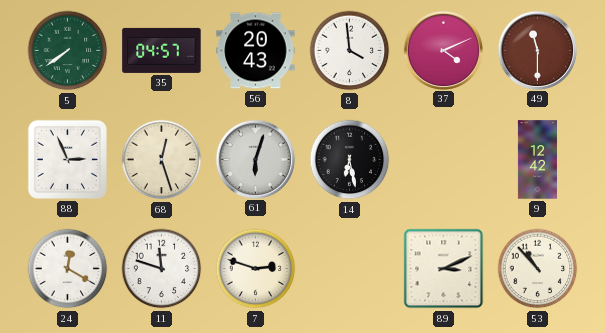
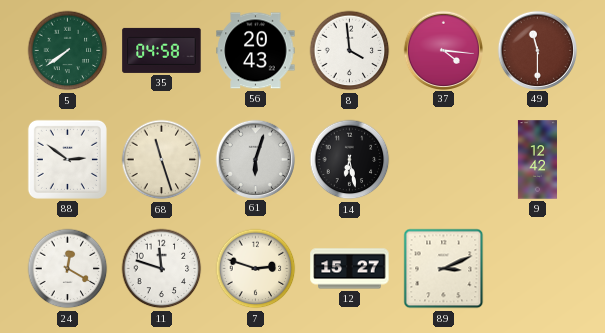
35: 04:57 -> 04:58
37: 4:11 -> 4:16
88: 2:56 -> 2:51
68: 12:27 -> 11:27
12: none -> 15:27
53: 10:53 -> none
